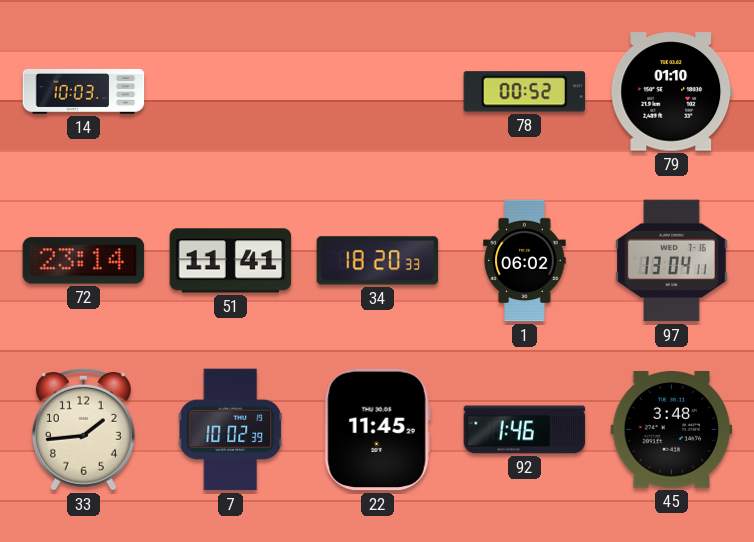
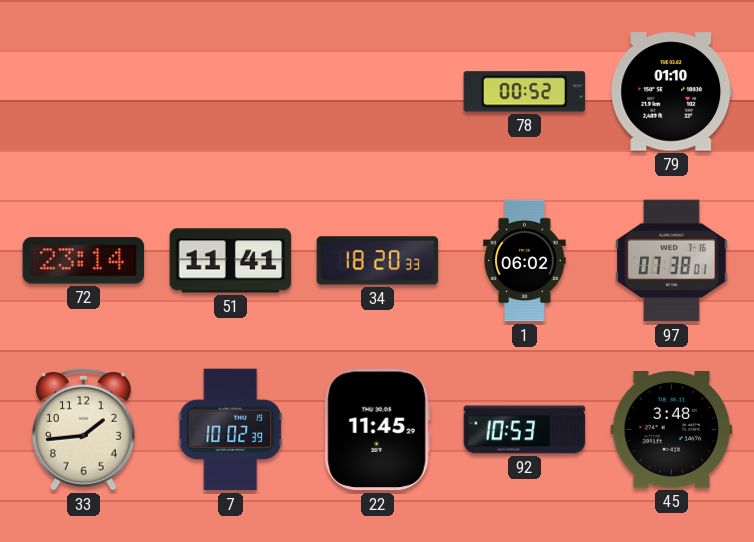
14: 10:03 -> none
97: 13:04 -> 07:38
92: 1:46 -> 10:53
